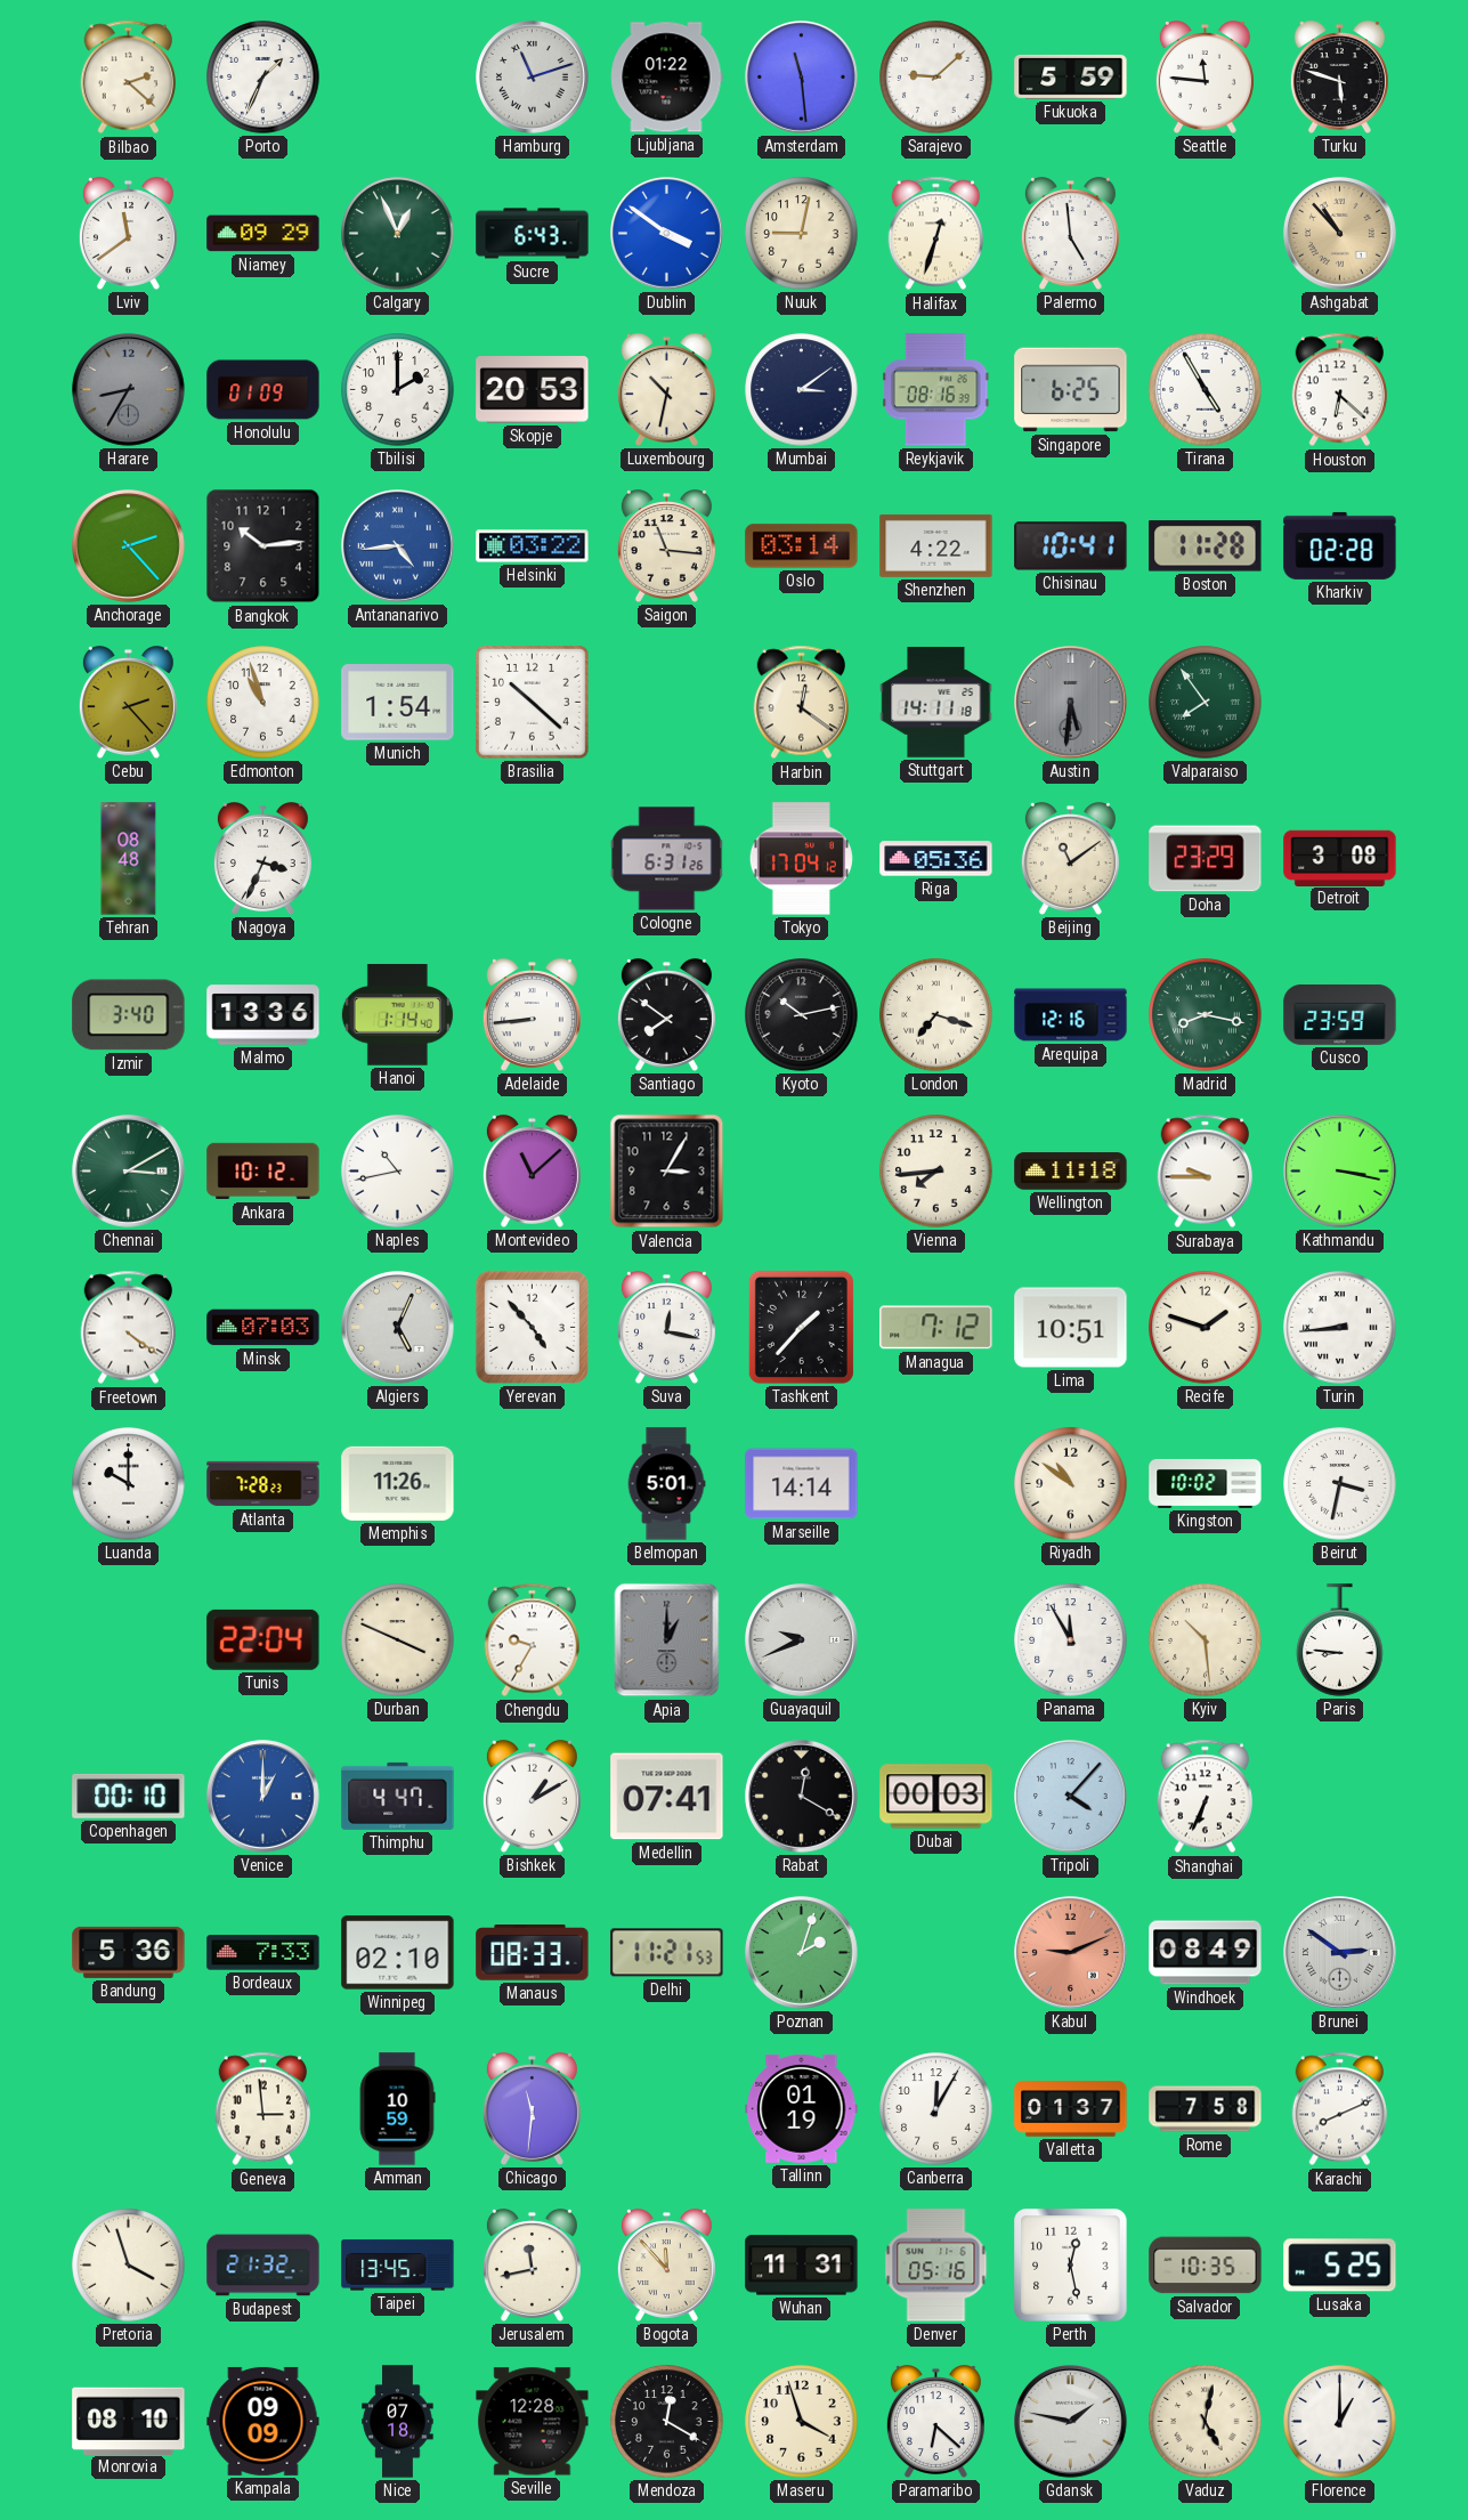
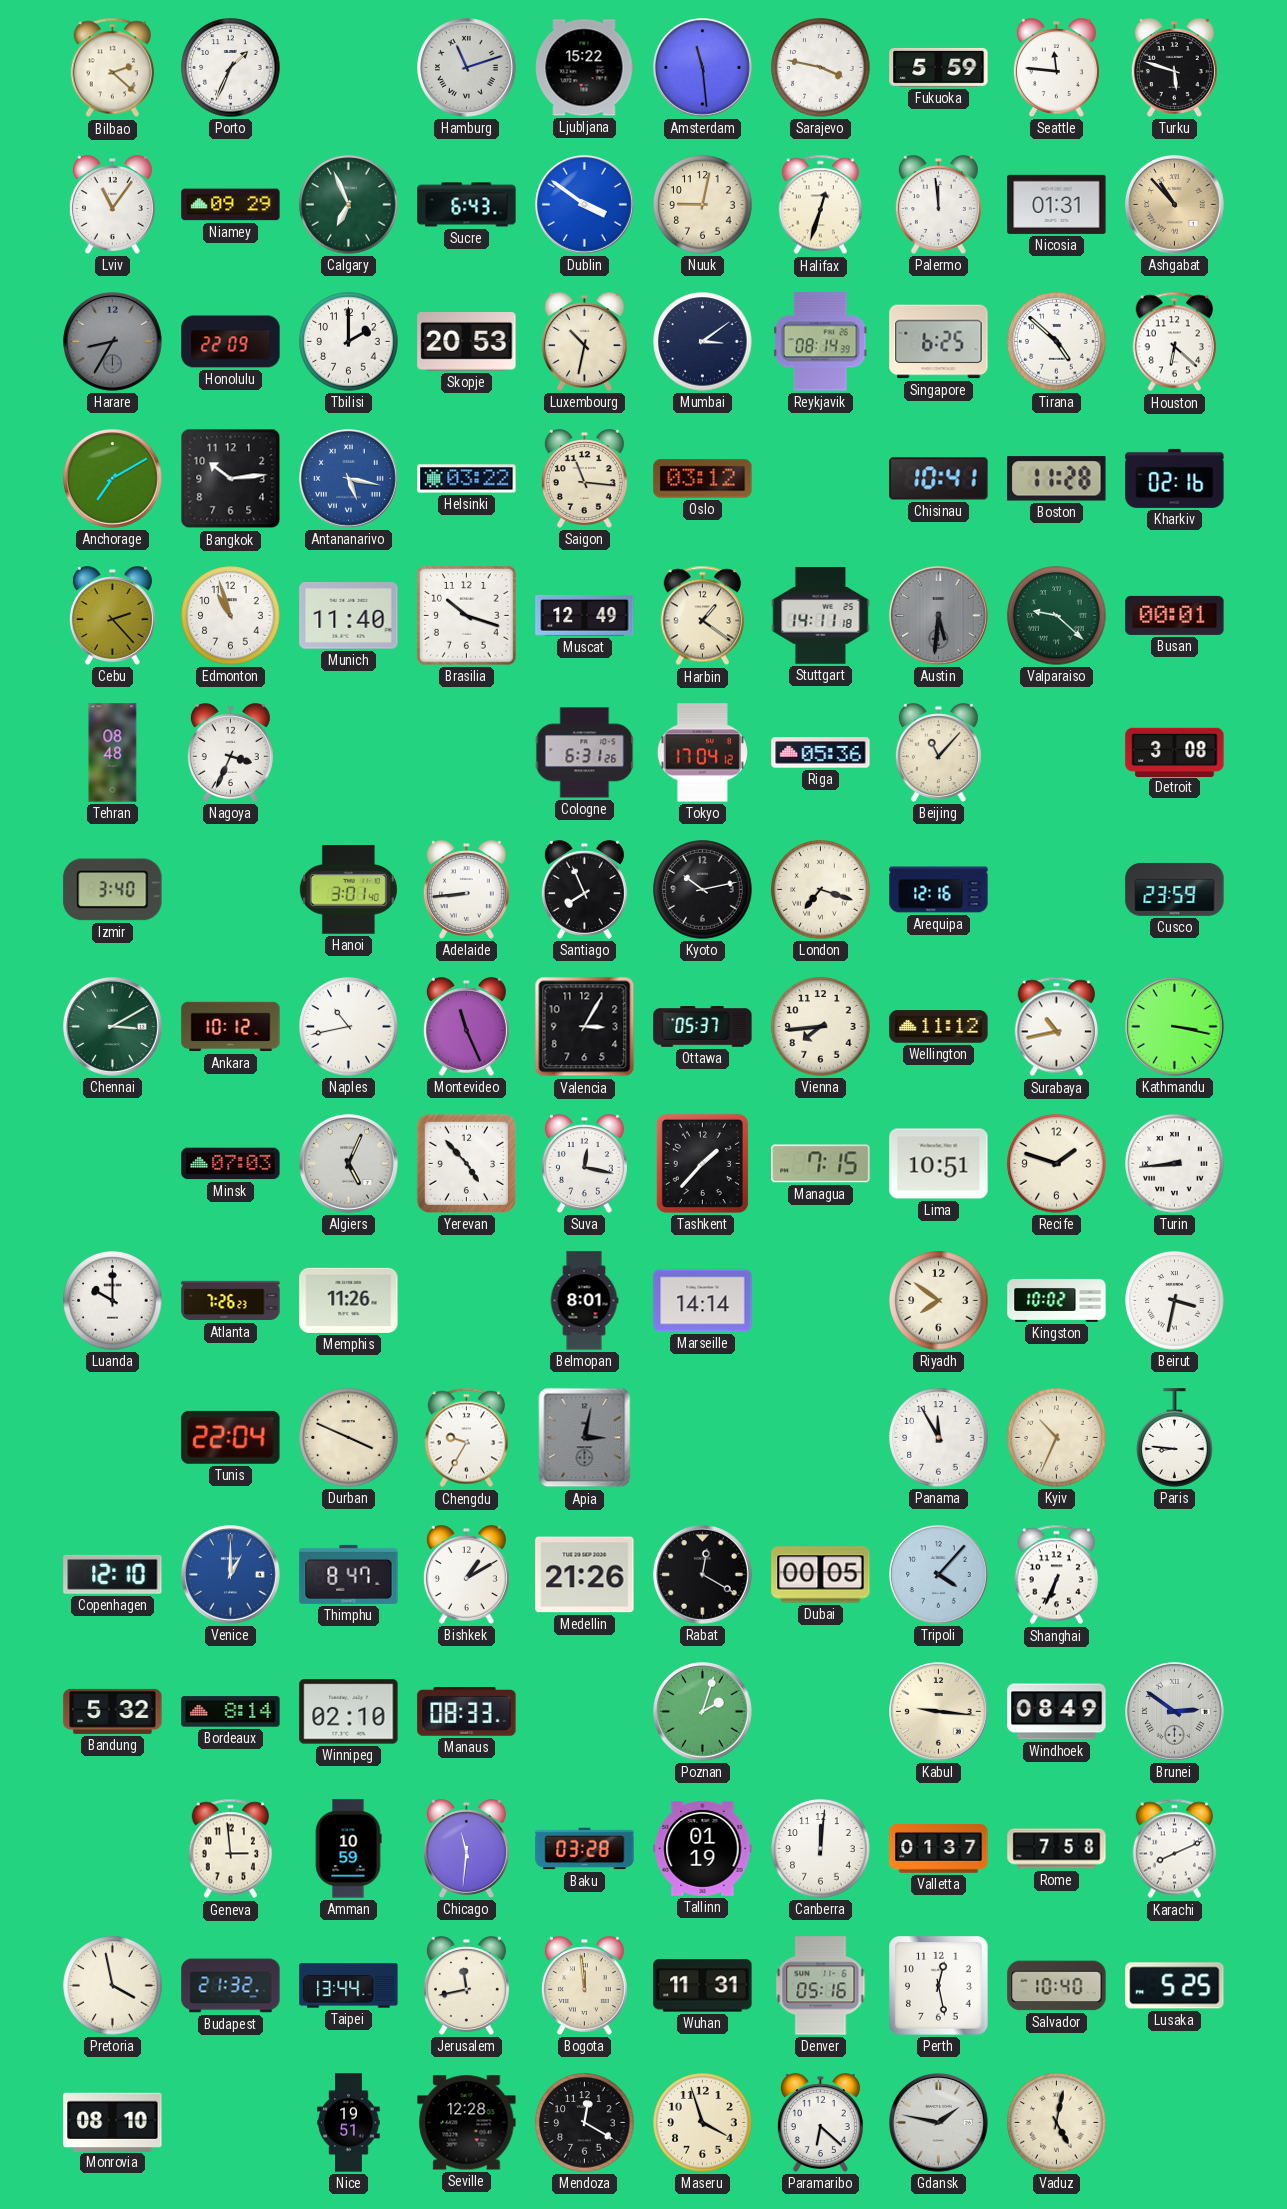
Ljubljana: 01:22 -> 15:22
Sarajevo: 9:08 -> 3:47
Lviv: 11:39 -> 11:06
Calgary: 12:56 -> 6:56
Palermo: 4:59 -> 11:59
Nicosia: none -> 01:31
Honolulu: 01:09 -> 22:09
Reykjavik: 08:16 -> 08:14
Tirana: 4:55 -> 4:52
Anchorage: 2:23 -> 7:10
Antananarivo: 4:44 -> 5:17
Oslo: 03:14 -> 03:12
Shenzhen: 4:22 -> none
Kharkiv: 02:28 -> 02:16
Munich: 1:54 -> 11:40
Brasilia: 10:22 -> 10:18
Muscat: none -> 12:49
Harbin: 12:21 -> 1:21
Valparaiso: 7:54 -> 9:22
Busan: none -> 00:01
Beijing: 11:09 -> 11:07
Doha: 23:29 -> none
Malmo: 13:36 -> none
Hanoi: 1:14 -> 3:01
Santiago: 7:51 -> 7:56
Madrid: 8:17 -> none
Montevideo: 11:08 -> 11:26
Ottawa: none -> 05:37
Wellington: 11:18 -> 11:12
Surabaya: 9:45 -> 10:43
Freetown: 4:21 -> none
Managua: 7:12 -> 7:15
Atlanta: 7:28 -> 7:26
Belmopan: 5:01 -> 8:01
Riyadh: 10:51 -> 7:51
Apia: 1:00 -> 3:02
Guayaquil: 9:41 -> none
Kyiv: 10:29 -> 10:34
Copenhagen: 00:10 -> 12:10
Thimphu: 4:47 -> 8:47
Medellin: 07:41 -> 21:26
Dubai: 00:03 -> 00:05
Bandung: 5:36 -> 5:32
Bordeaux: 7:33 -> 8:14
Delhi: 11:21 -> none
Kabul: 9:11 -> 9:16
Kabul dial: salmon -> cream
Baku: none -> 03:28
Canberra: 12:05 -> 12:01
Pretoria: 3:57 -> 3:58
Taipei: 13:45 -> 13:44
Bogota: 11:53 -> 11:59
Salvador: 10:35 -> 10:40
Kampala: 09:09 -> none
Nice: 07:18 -> 19:51
Florence: 1:00 -> none
